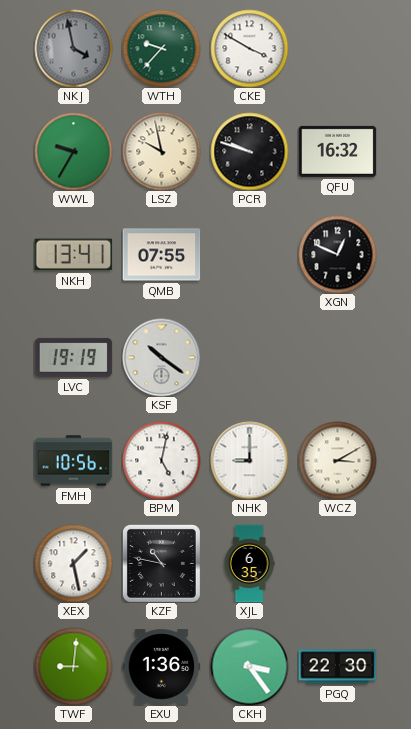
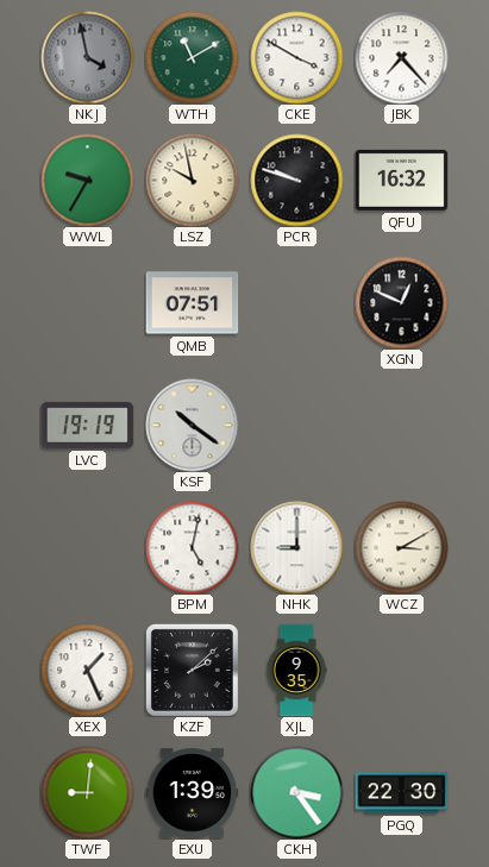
WTH: 9:37 -> 11:10
JBK: none -> 7:23
NKH: 13:41 -> none
QMB: 07:55 -> 07:51
FMH: 10:56 -> none
XEX: 1:28 -> 1:26
KZF: 10:47 -> 2:08
XJL: 6:35 -> 9:35
EXU: 1:36 -> 1:39
